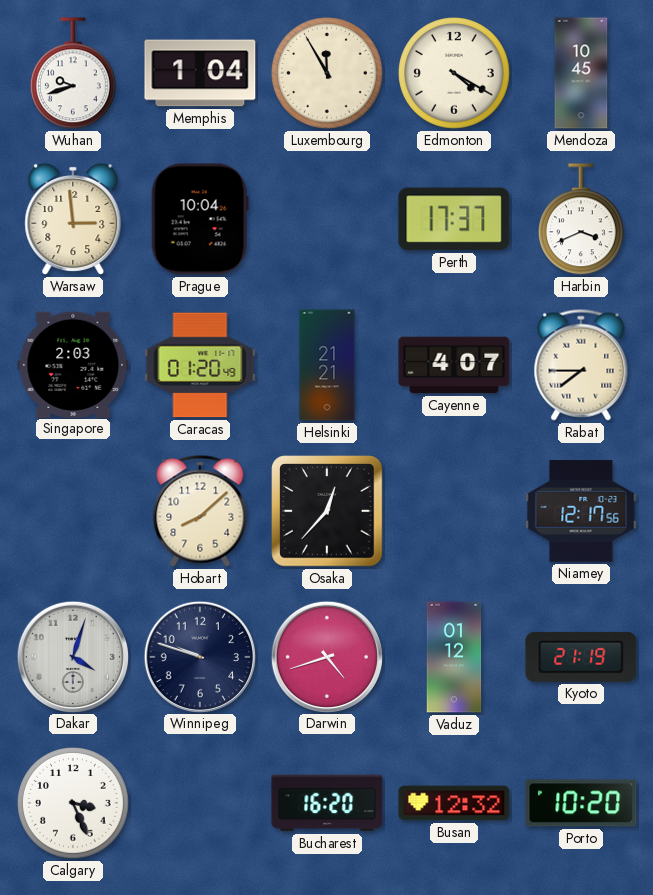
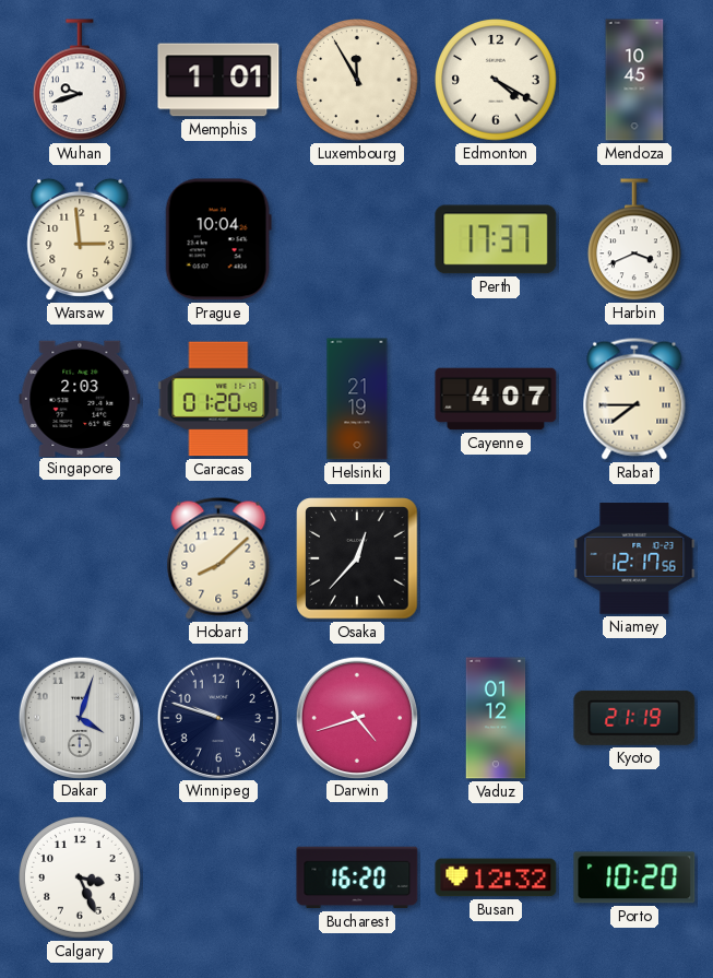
Memphis: 1:04 -> 1:01
Helsinki: 21:21 -> 21:19
